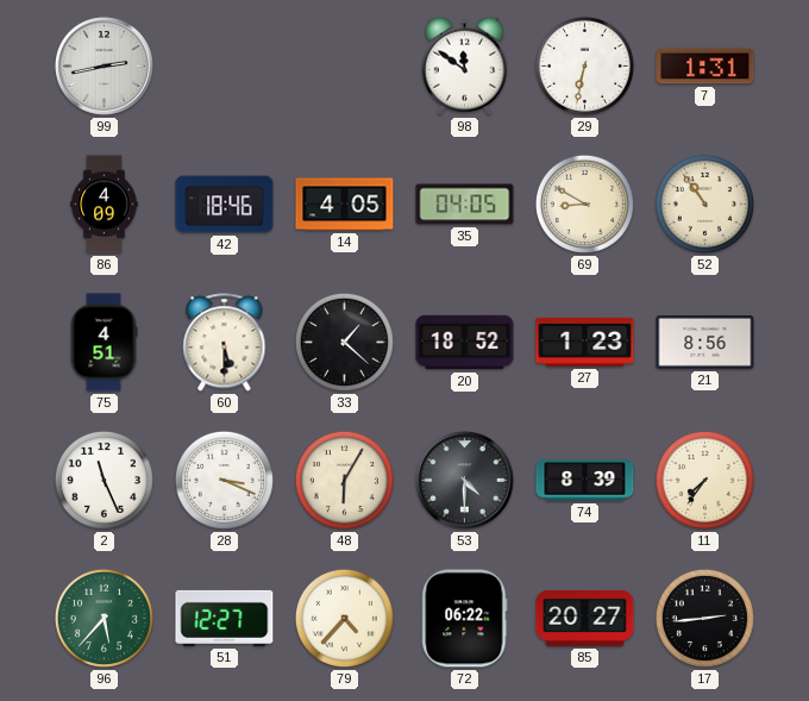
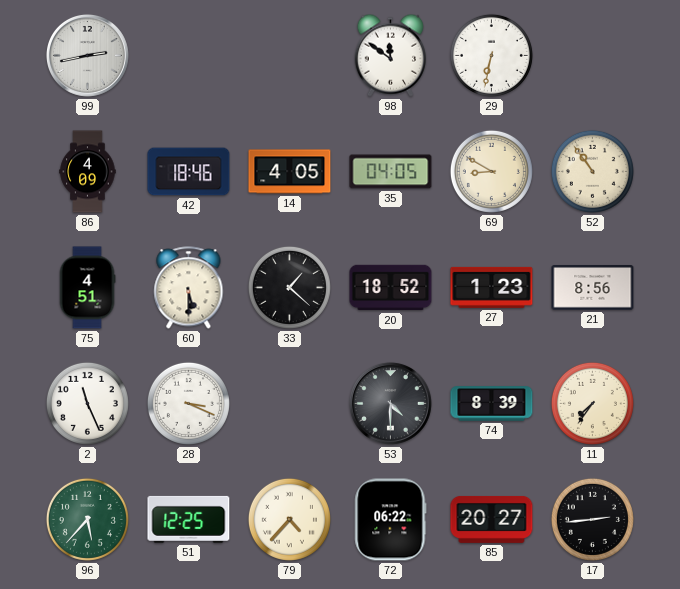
7: 1:31 -> none
48: 6:05 -> none
51: 12:27 -> 12:25
